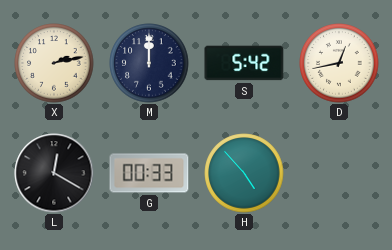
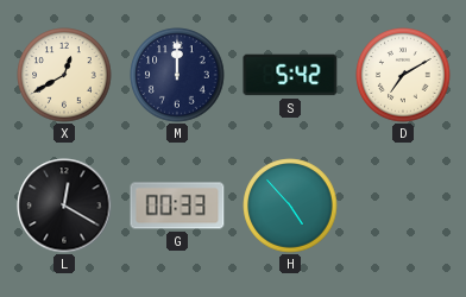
X: 2:13 -> 12:40
D: 12:43 -> 7:10
